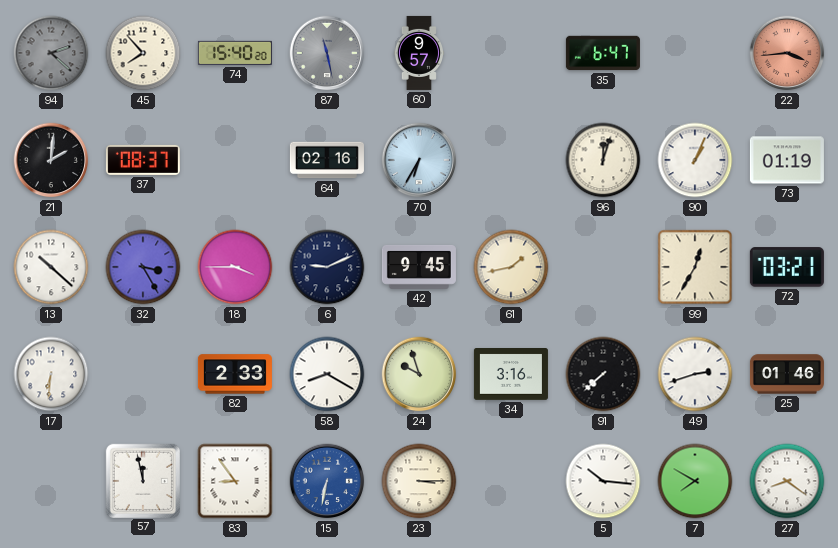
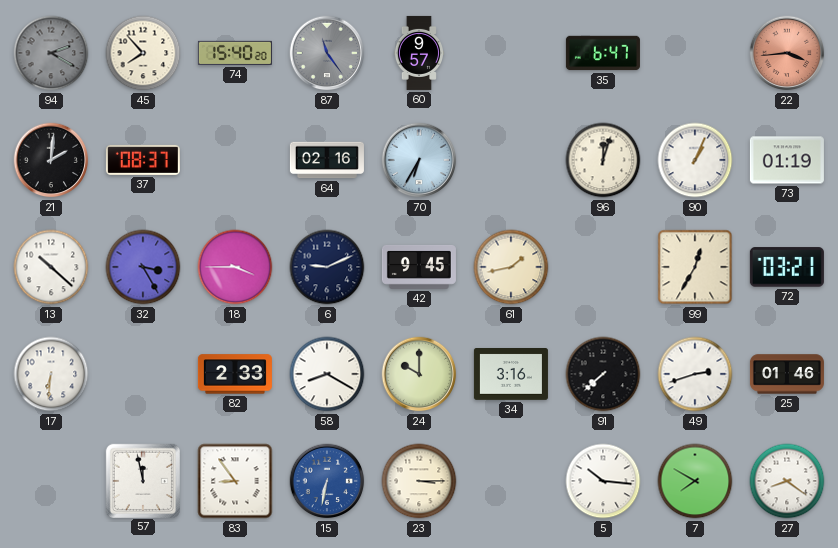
94: 2:22 -> 2:20
87: 11:28 -> 11:24
24: 9:57 -> 10:00
